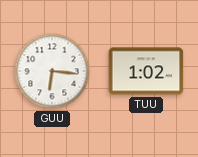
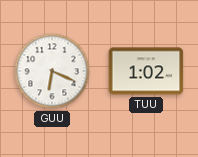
GUU: 6:16 -> 6:19
